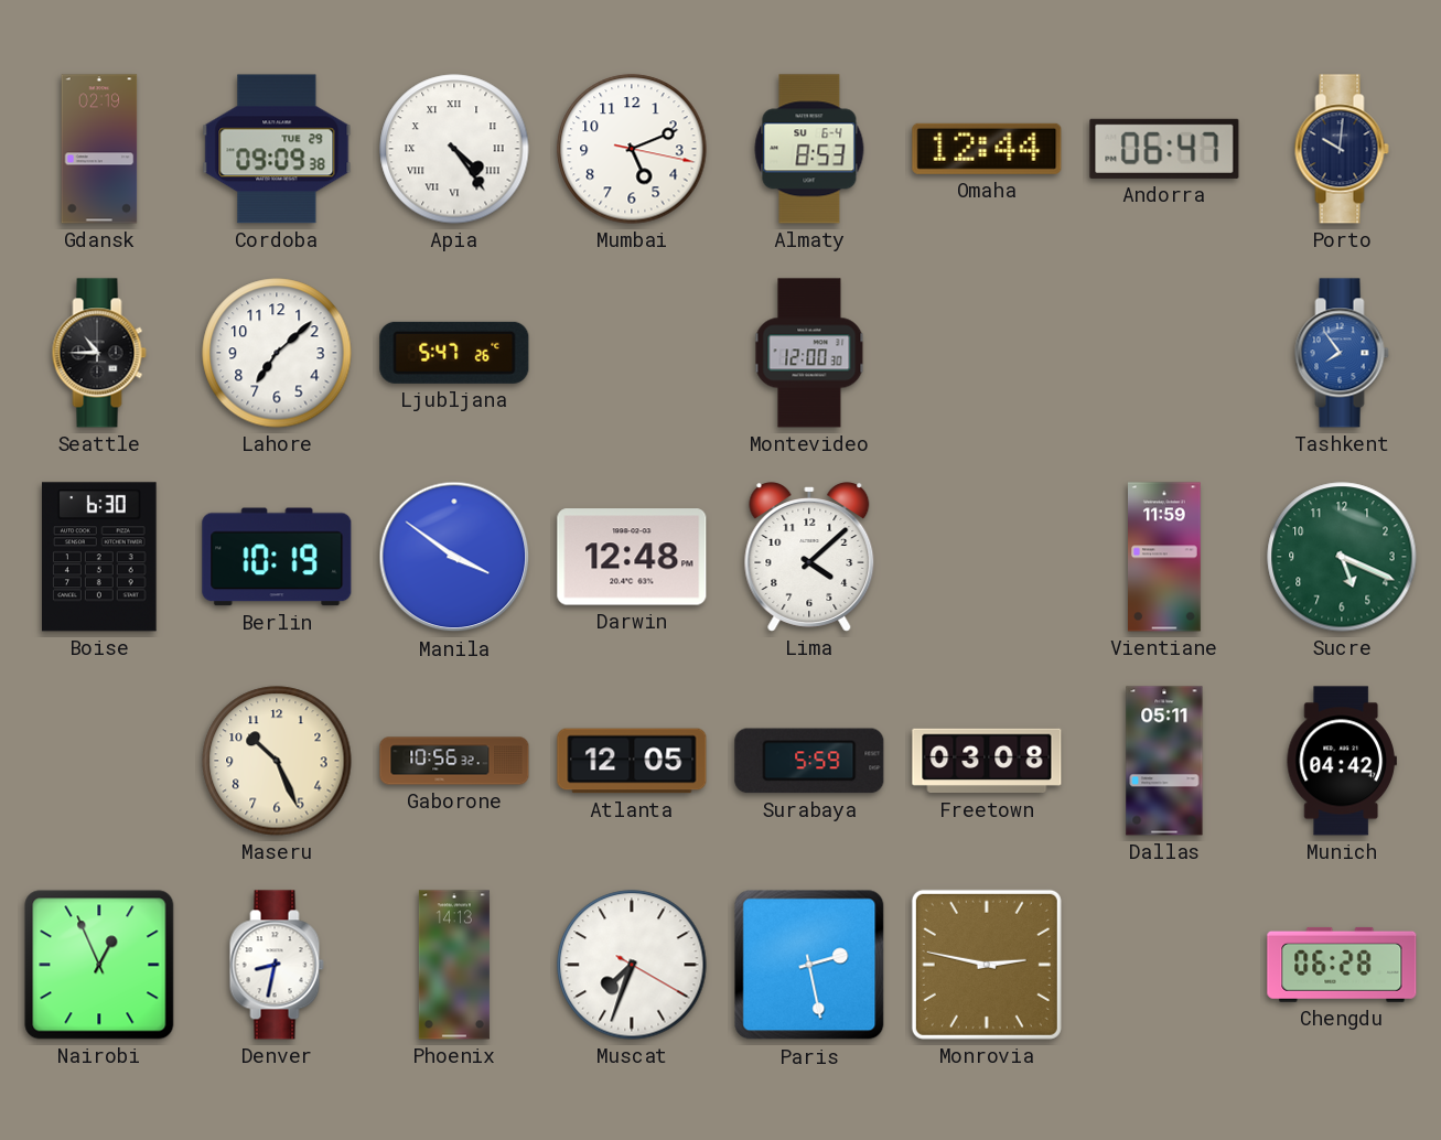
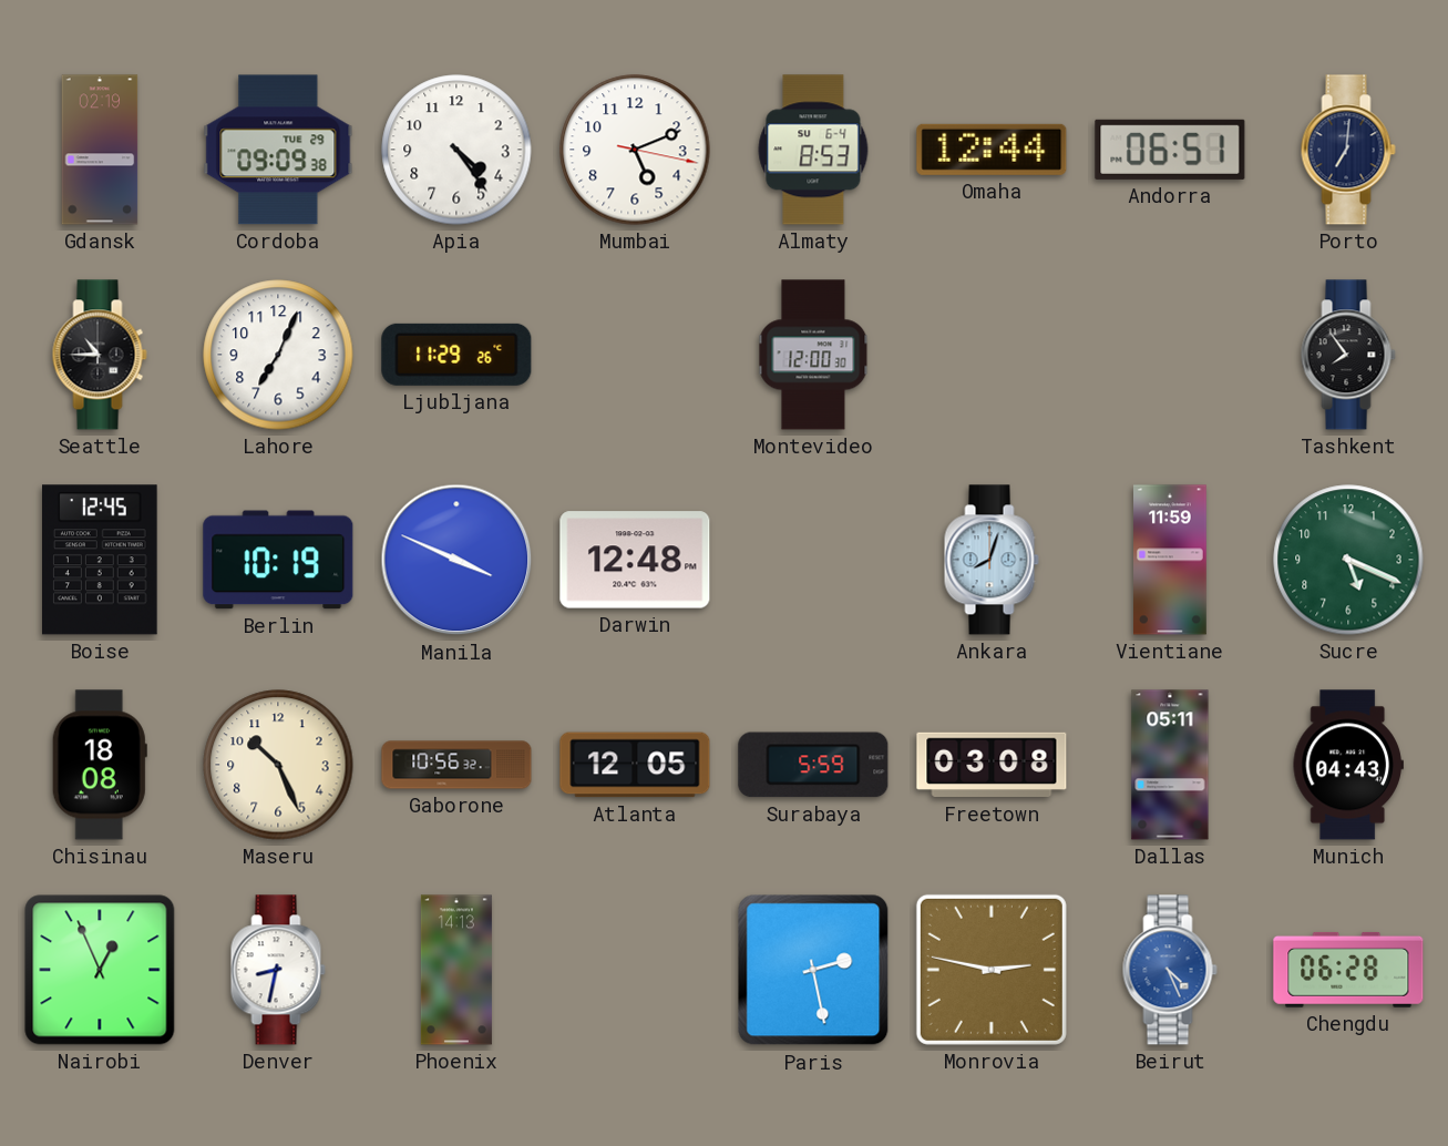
Apia numerals: Roman -> Arabic
Andorra: 06:47 -> 06:51
Porto: 10:01 -> 7:01
Lahore: 7:08 -> 7:04
Ljubljana: 5:47 -> 11:29
Tashkent dial: blue -> black
Boise: 6:30 -> 12:45
Manila: 3:51 -> 3:49
Lima: 4:08 -> none
Ankara: none -> 8:03
Chisinau: none -> 18:08
Munich: 04:42 -> 04:43
Muscat: 7:33 -> none
Beirut: none -> 4:26
